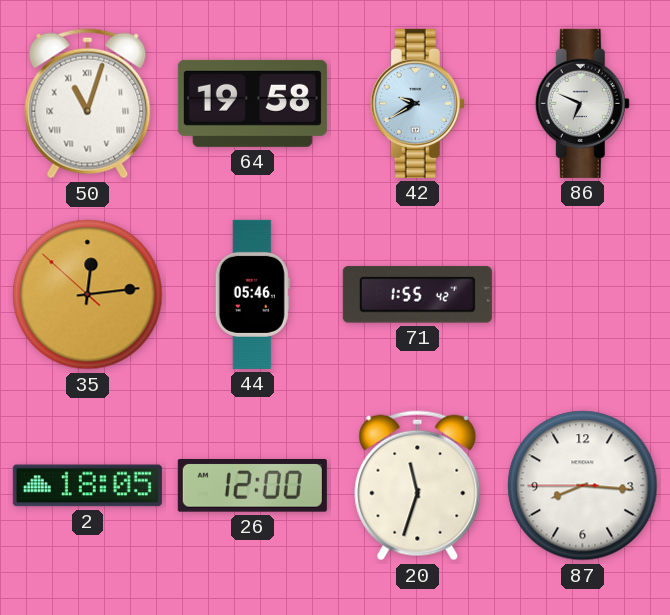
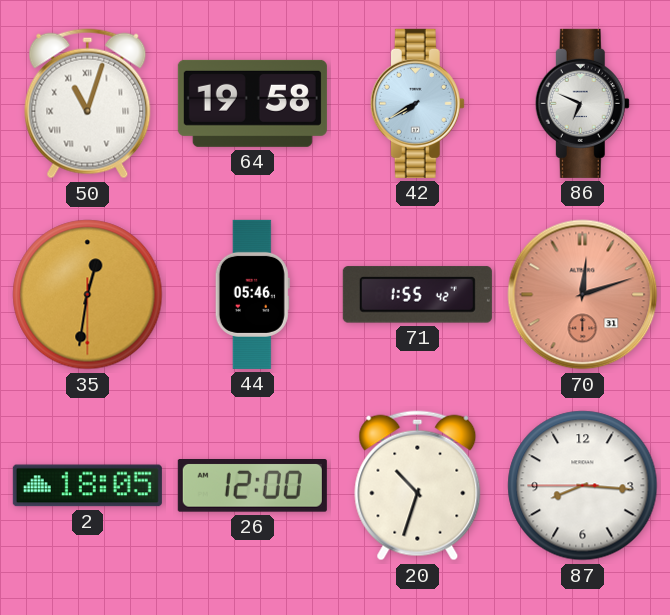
42: 9:40 -> 7:40
35: 12:13 -> 12:31
70: none -> 12:12
20: 11:33 -> 10:33
